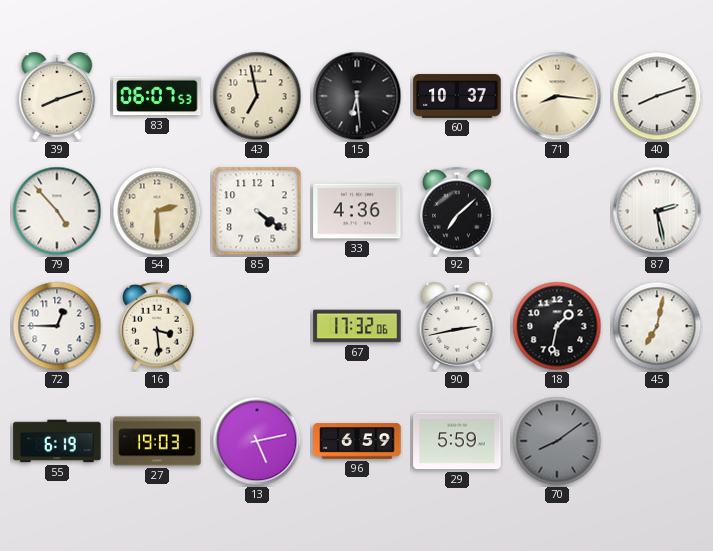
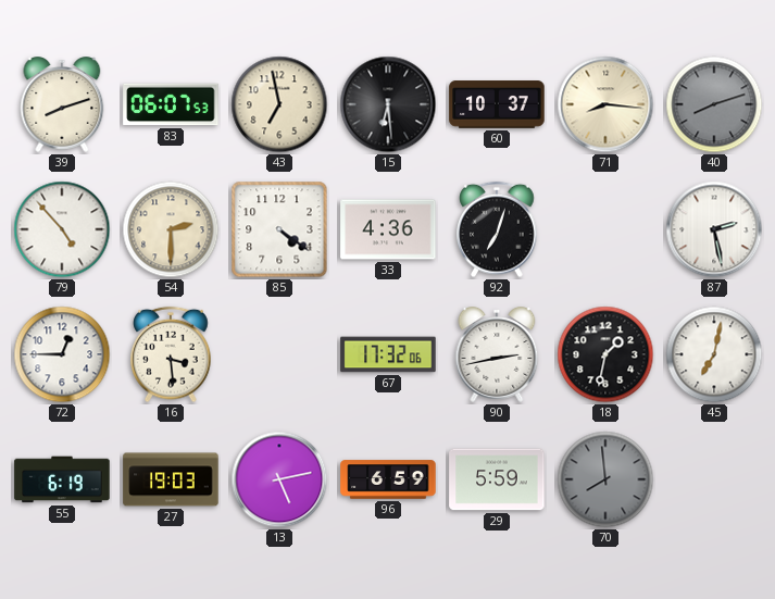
40 dial: white -> grey
92: 7:08 -> 7:03
70: 8:09 -> 7:59
